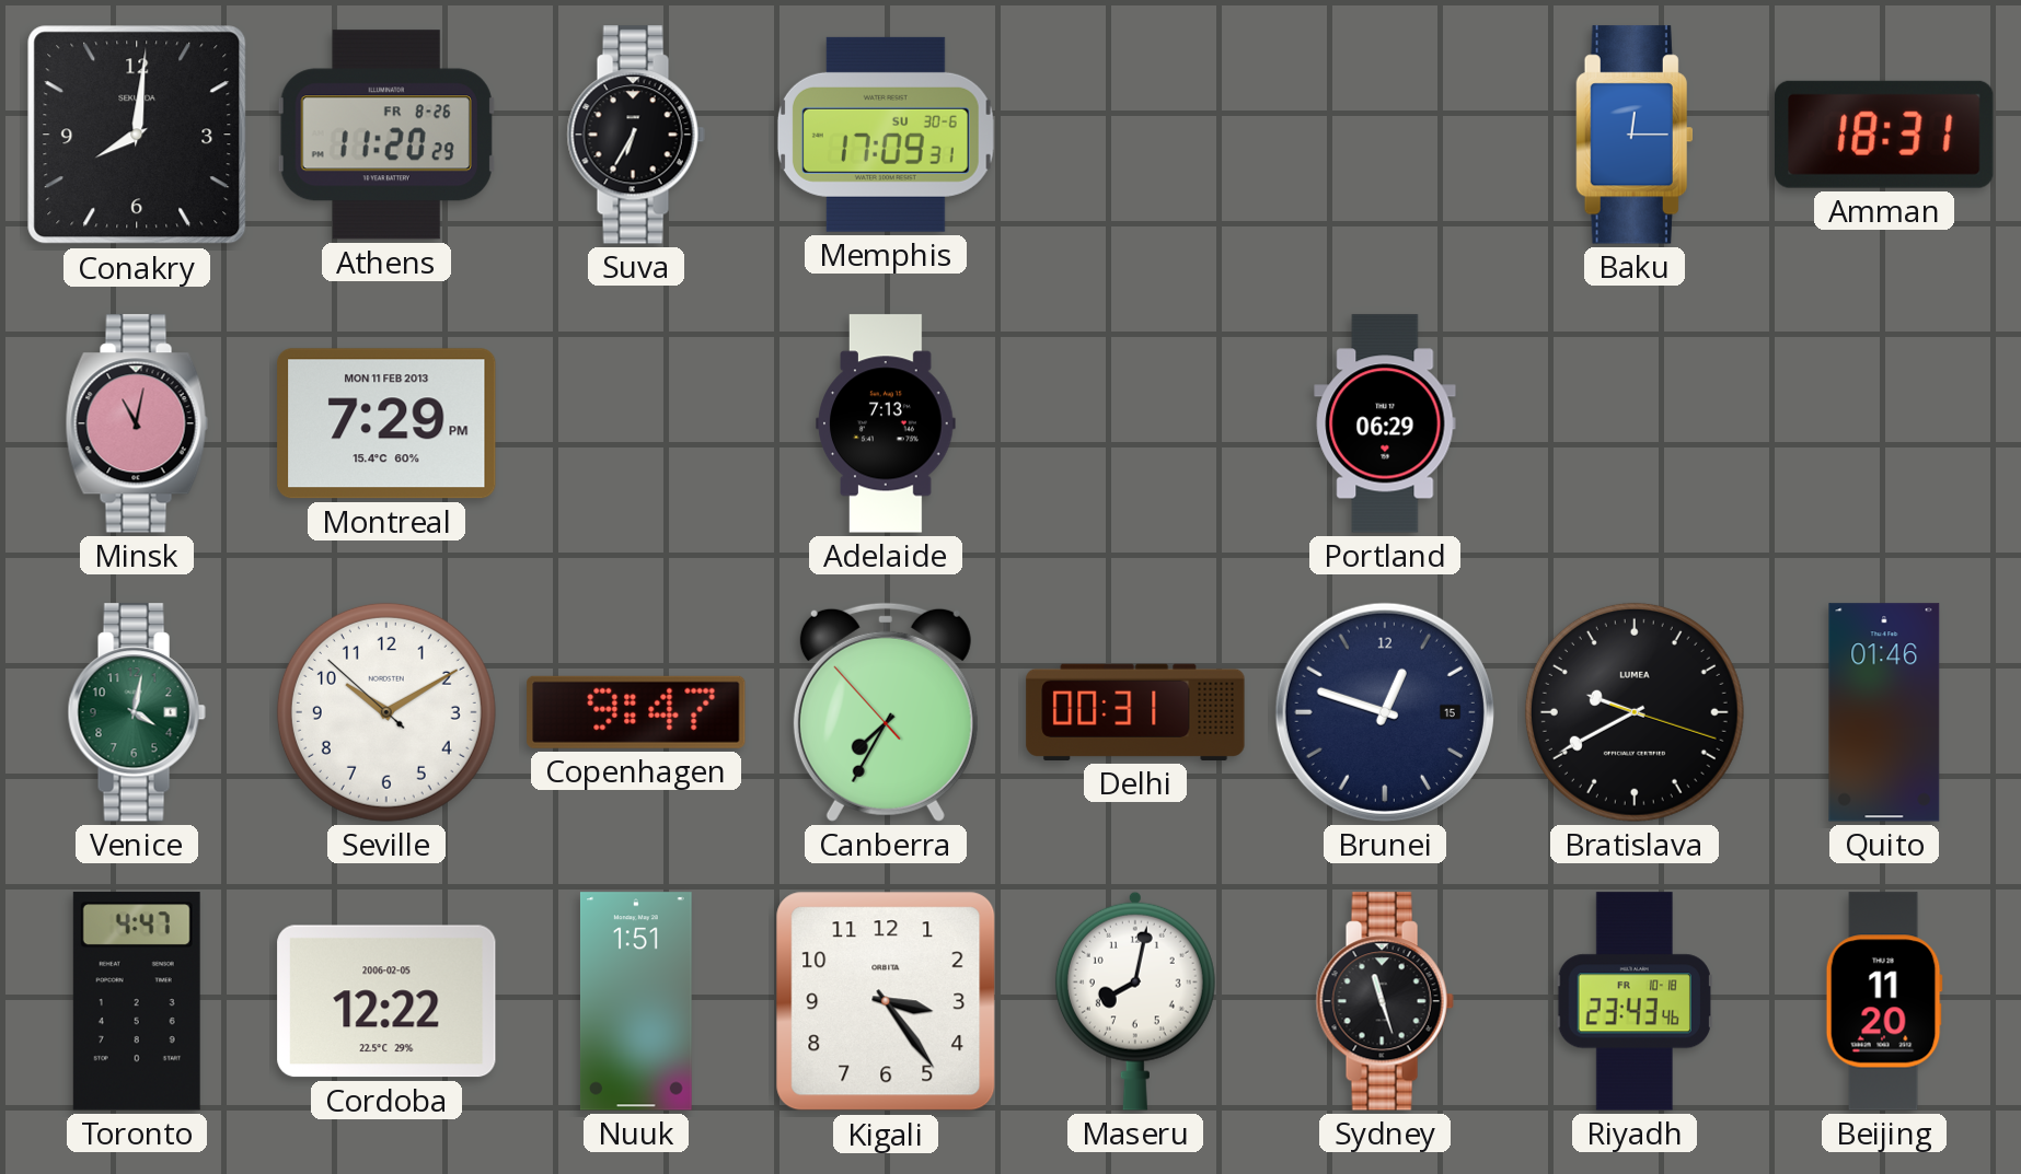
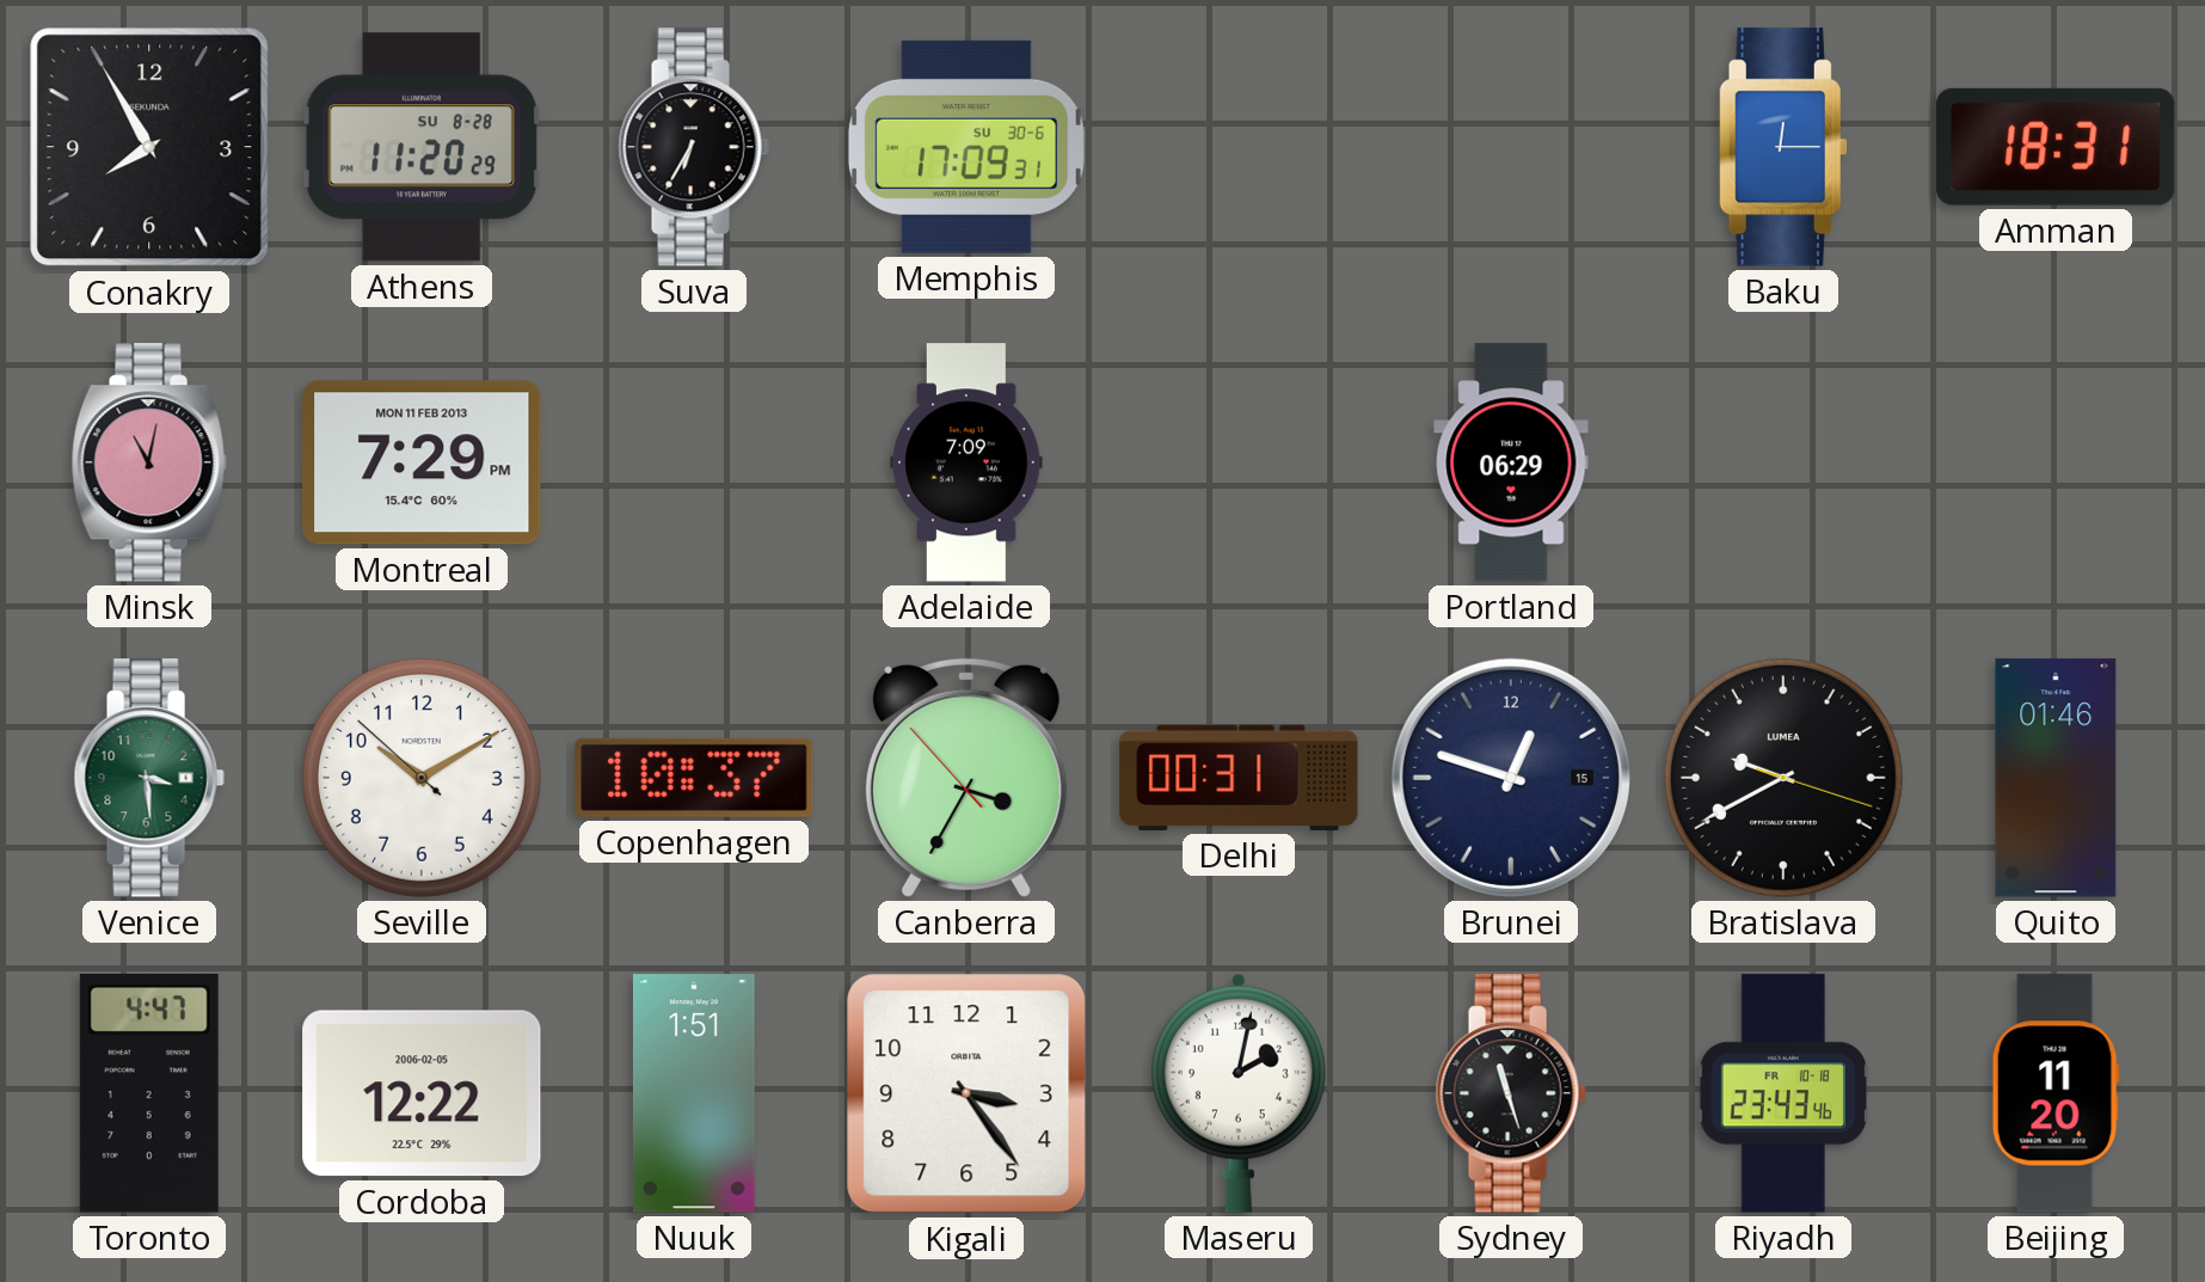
Conakry: 8:01 -> 7:55
Athens date: FR 8-26 -> SU 8-28
Adelaide: 7:13 -> 7:09
Venice: 4:02 -> 3:29
Copenhagen: 9:47 -> 10:37
Canberra: 7:34 -> 3:34
Maseru: 8:02 -> 2:02
